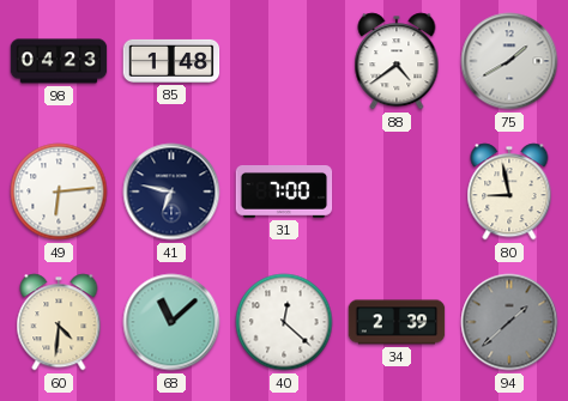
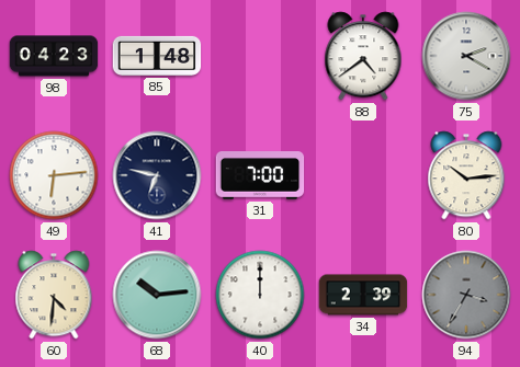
75: 1:40 -> 2:20
80: 8:58 -> 10:14
68: 11:08 -> 10:14
40: 12:22 -> 12:00
94: 1:38 -> 3:35
